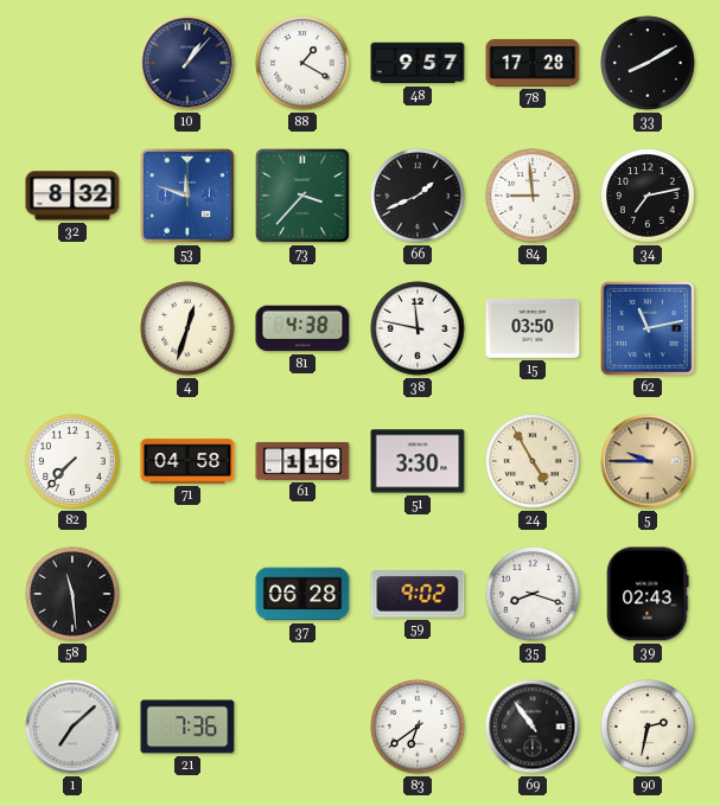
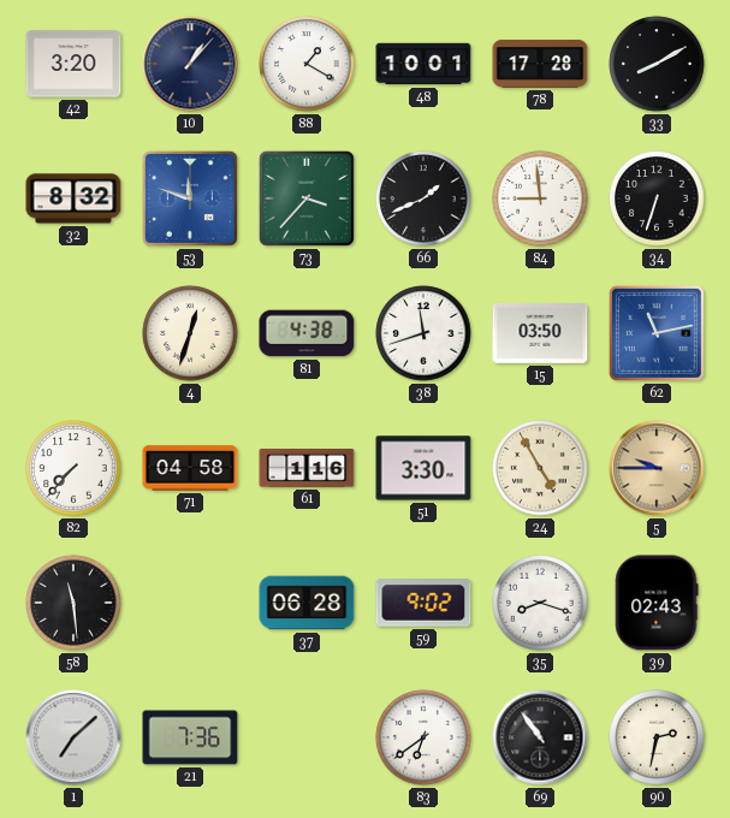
42: none -> 3:20
48: 9:57 -> 10:01
34: 7:13 -> 6:33
38: 11:47 -> 11:42
